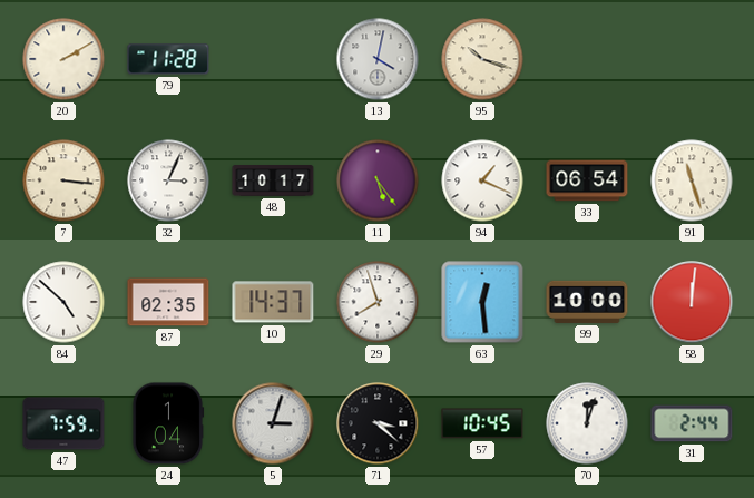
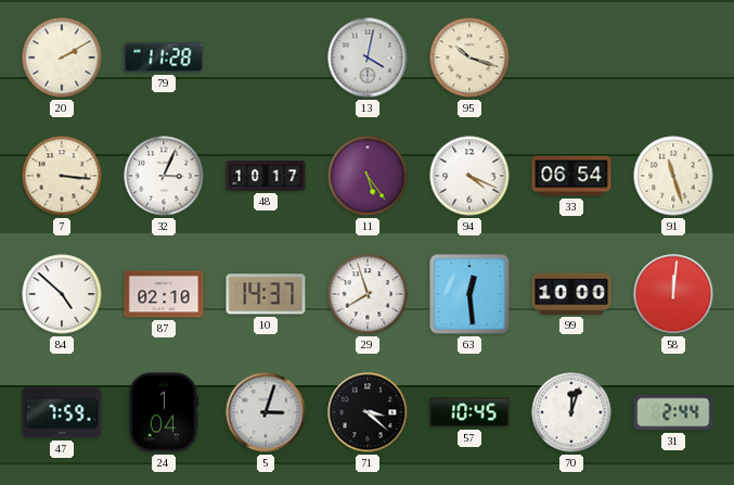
94: 1:19 -> 4:19
87: 02:35 -> 02:10
